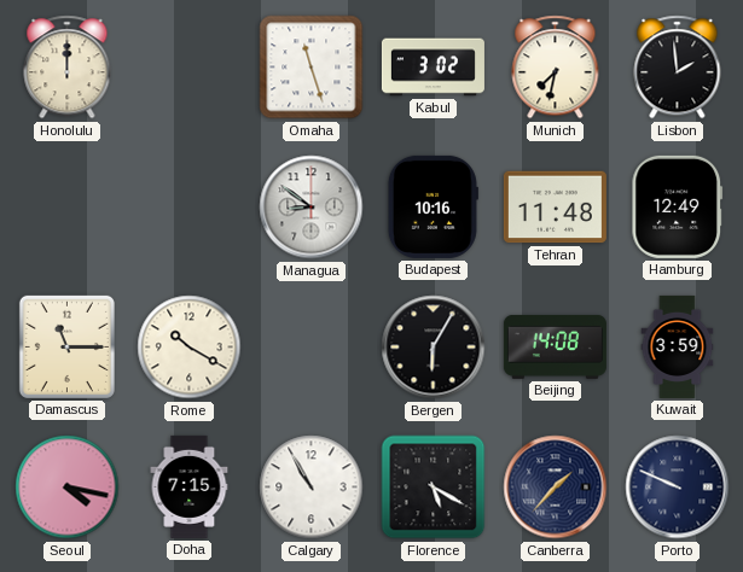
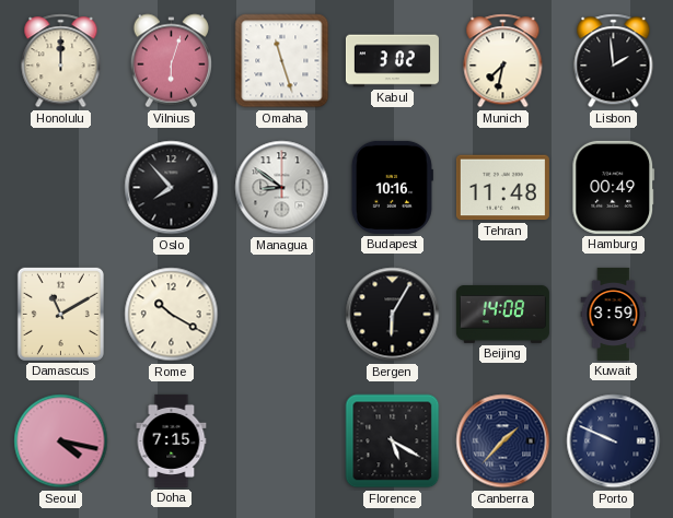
Vilnius: none -> 6:03
Oslo: none -> 7:53
Hamburg: 12:49 -> 00:49
Damascus: 11:15 -> 11:10
Calgary: 10:55 -> none
